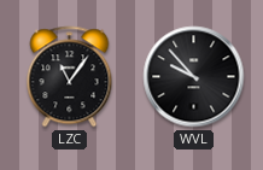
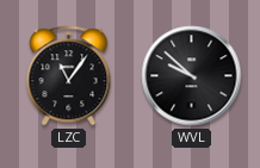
WVL: 9:53 -> 9:52
